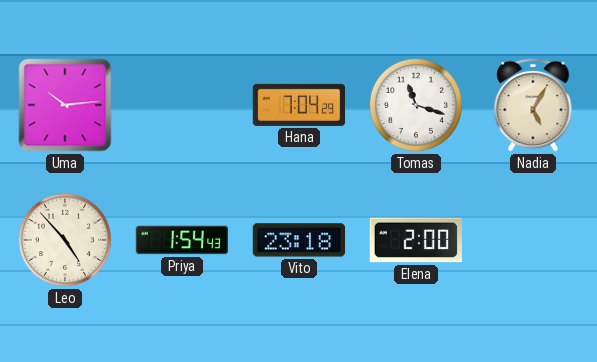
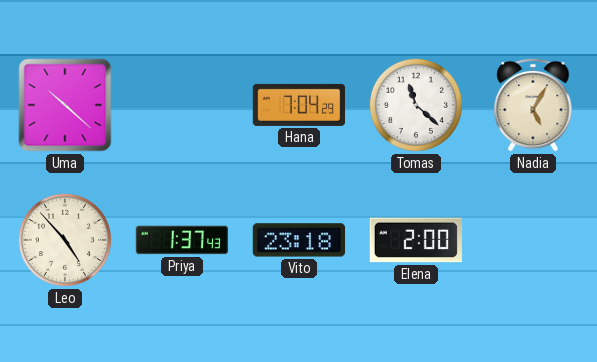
Uma: 10:14 -> 10:22
Tomas: 11:18 -> 11:22
Priya: 1:54 -> 1:37
